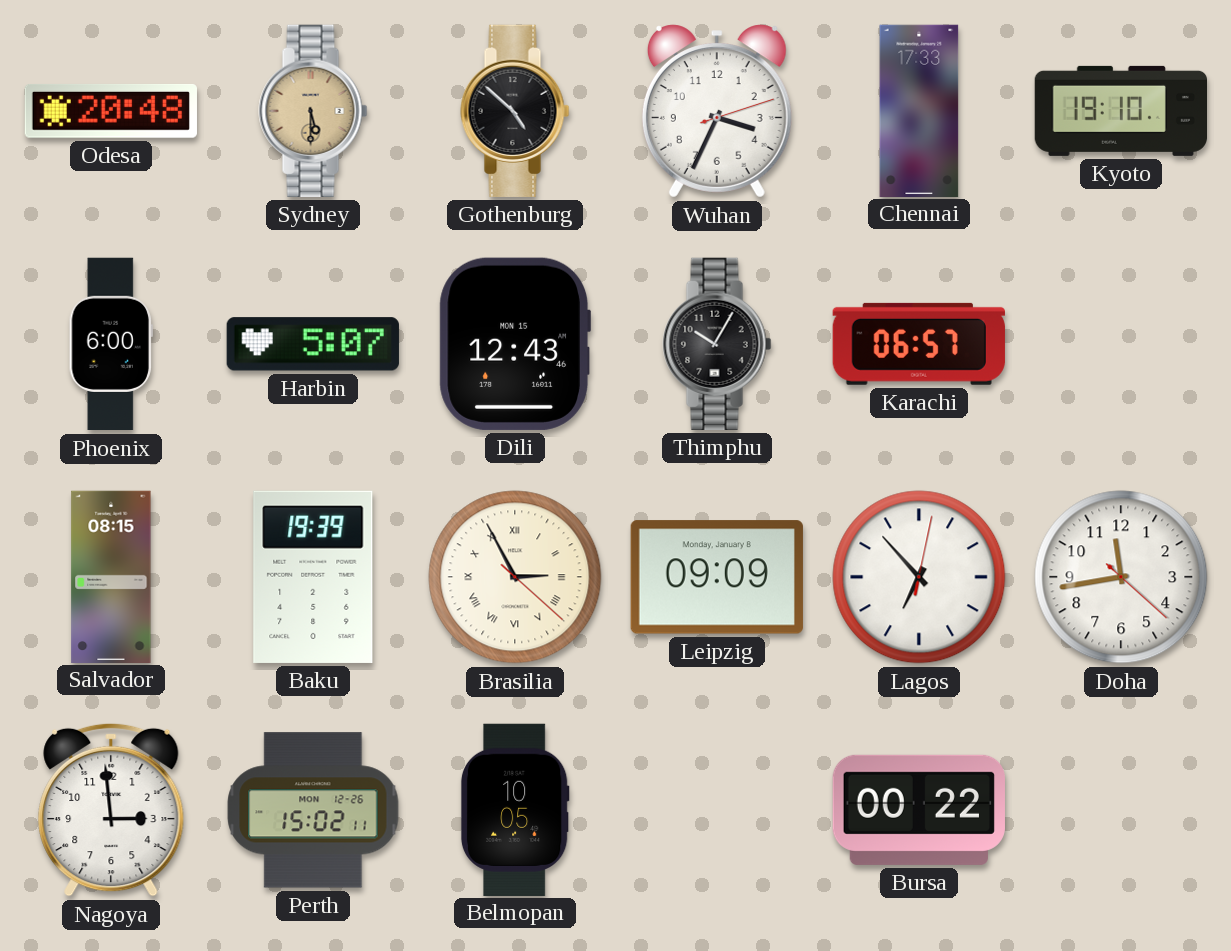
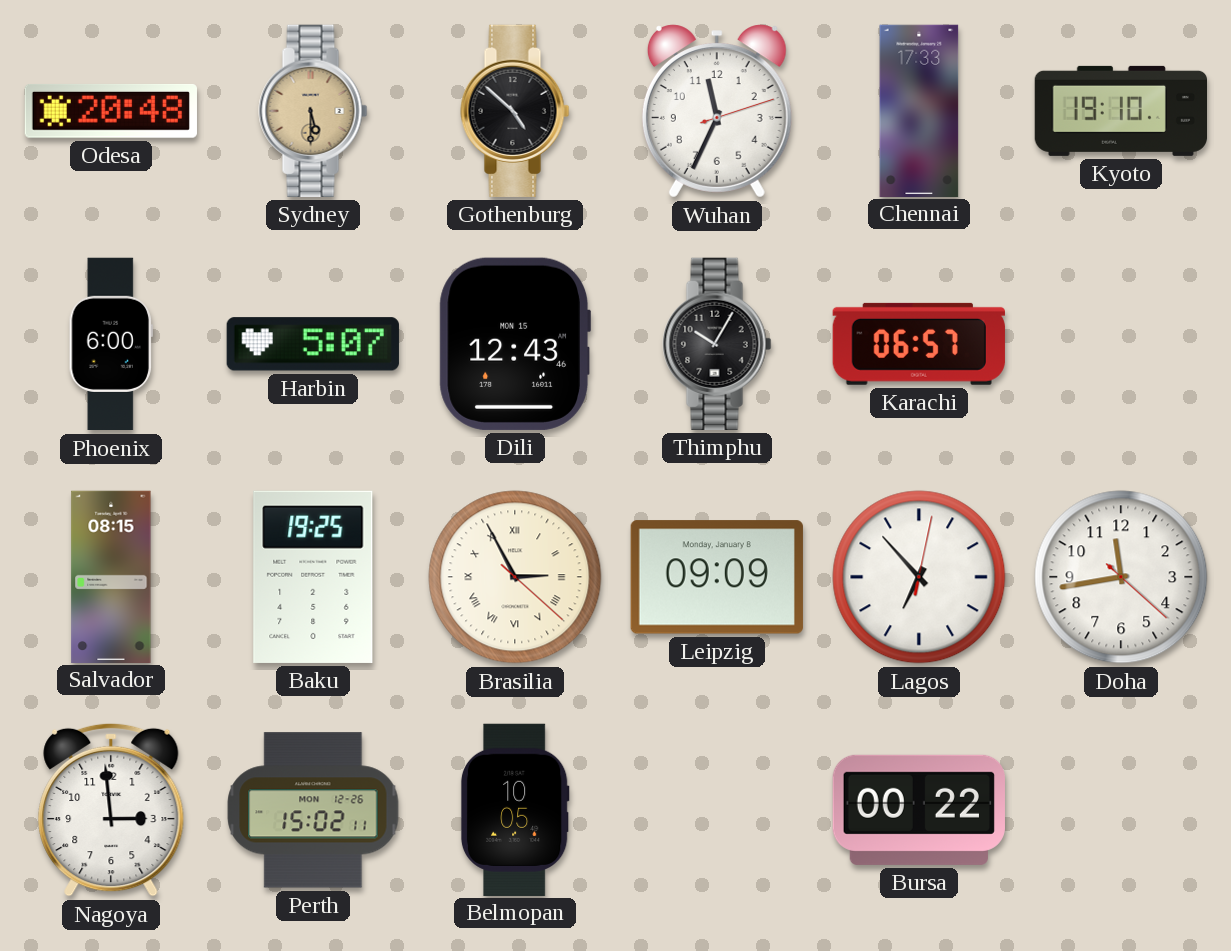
Wuhan: 3:34 -> 11:34
Baku: 19:39 -> 19:25
